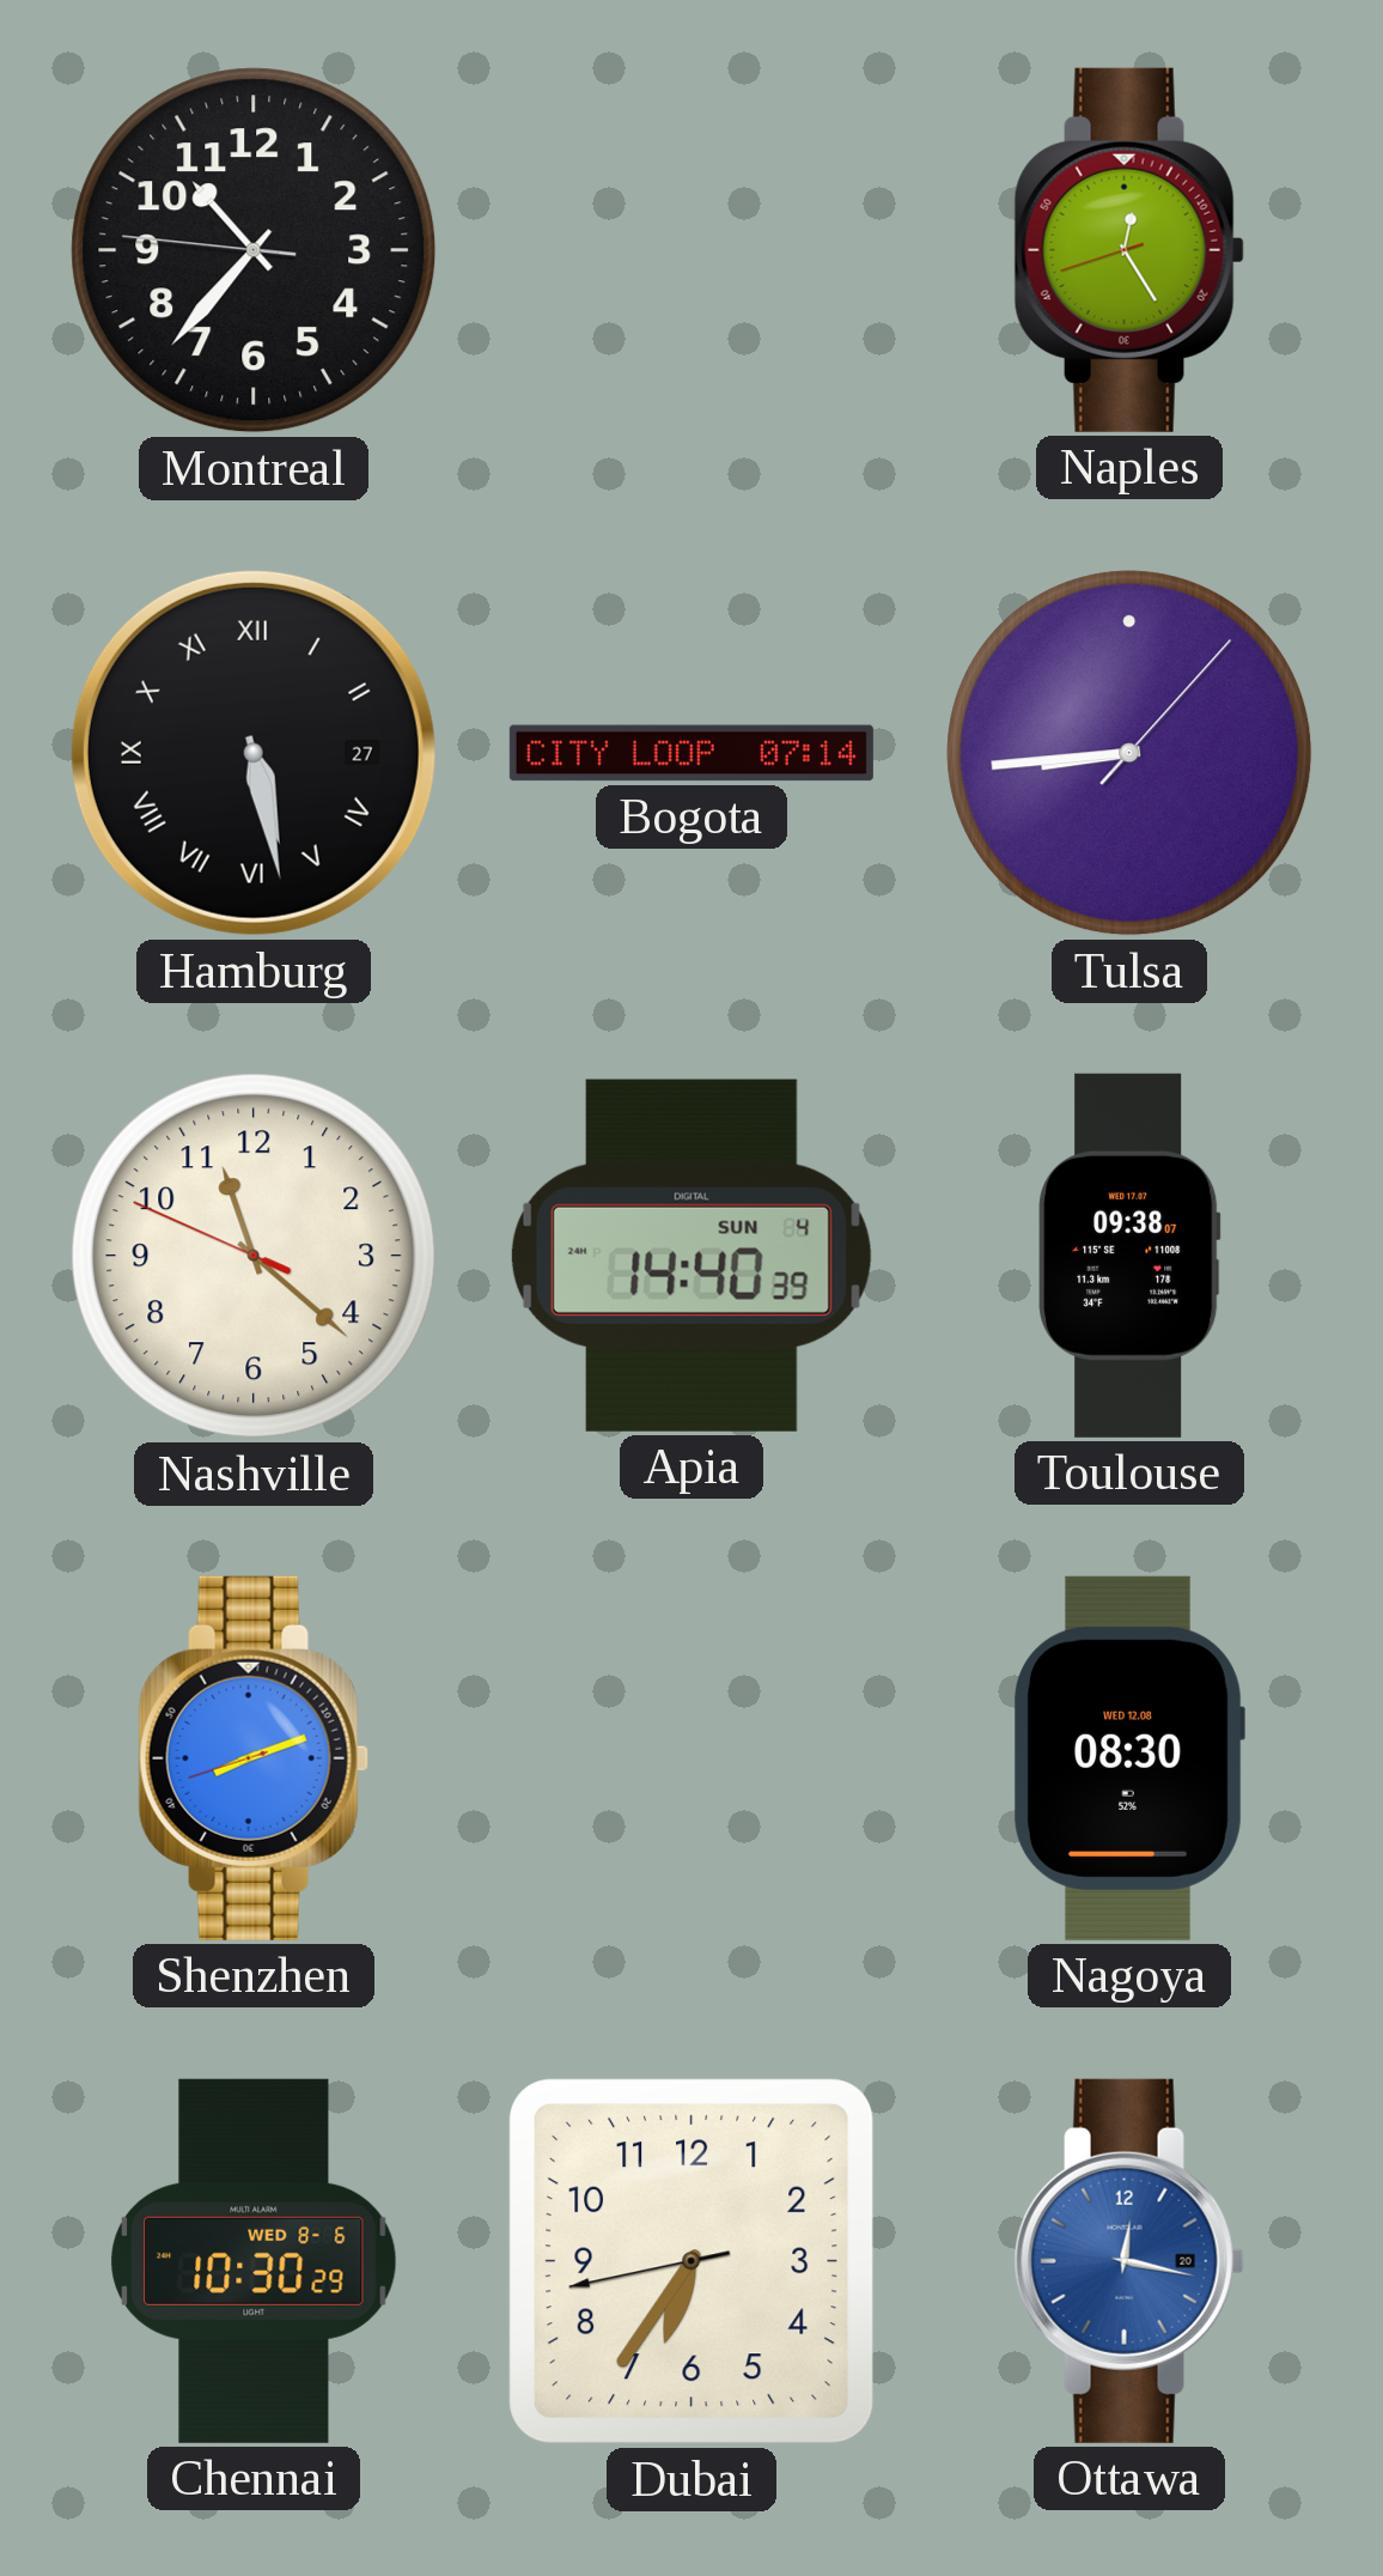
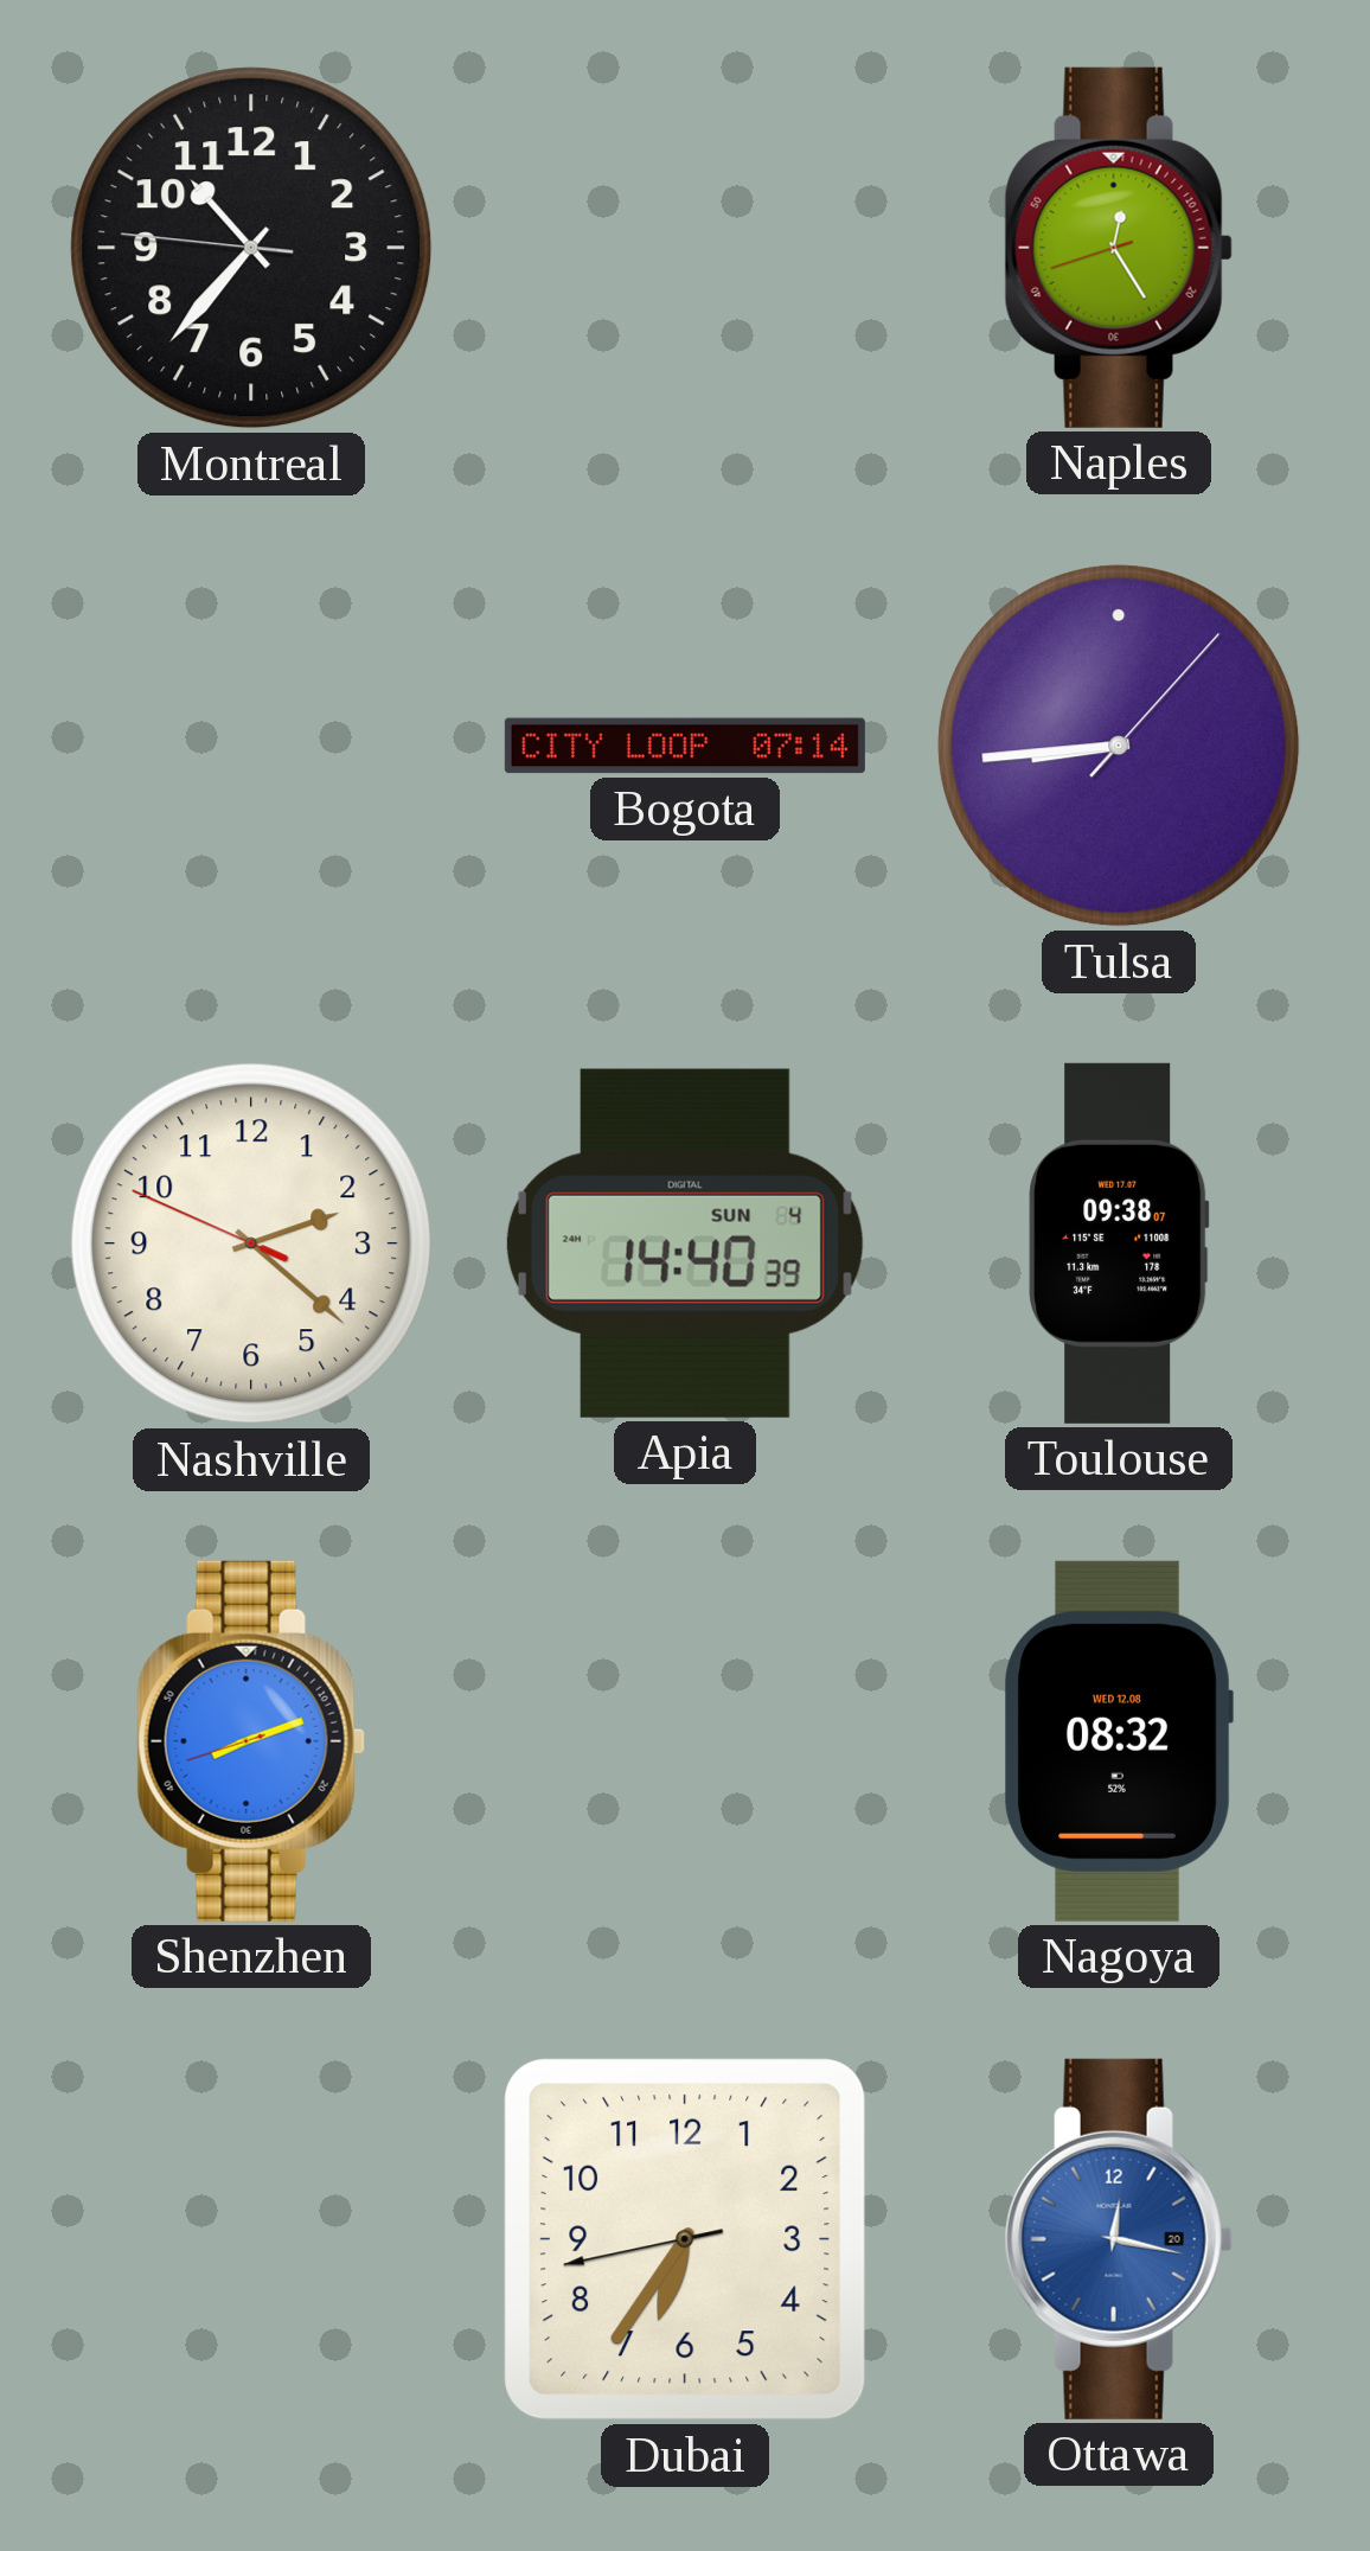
Hamburg: 5:28 -> none
Nashville: 11:21 -> 2:21
Nagoya: 08:30 -> 08:32
Chennai: 10:30 -> none
